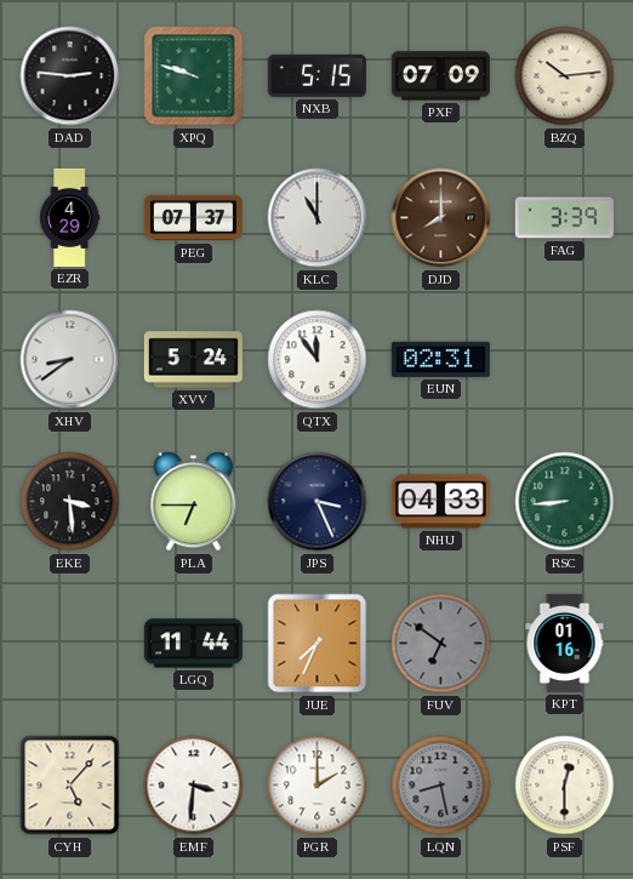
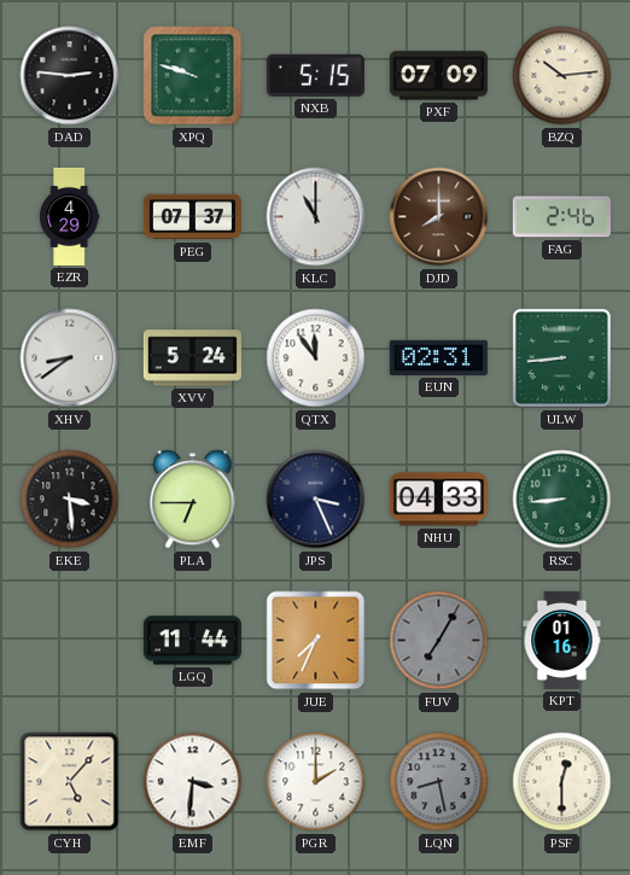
FAG: 3:39 -> 2:46
ULW: none -> 8:44
FUV: 6:51 -> 7:05
